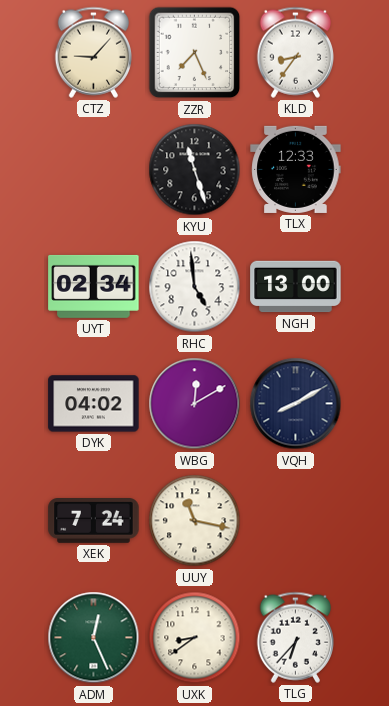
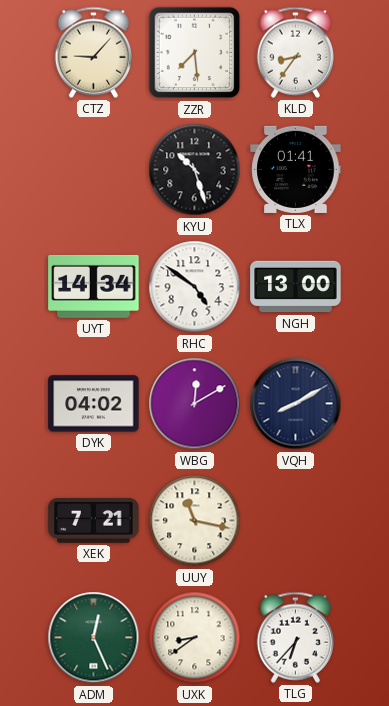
ZZR: 7:26 -> 7:29
KYU: 11:27 -> 10:27
TLX: 12:33 -> 01:41
UYT: 02:34 -> 14:34
RHC: 4:59 -> 4:51
XEK: 7:24 -> 7:21
